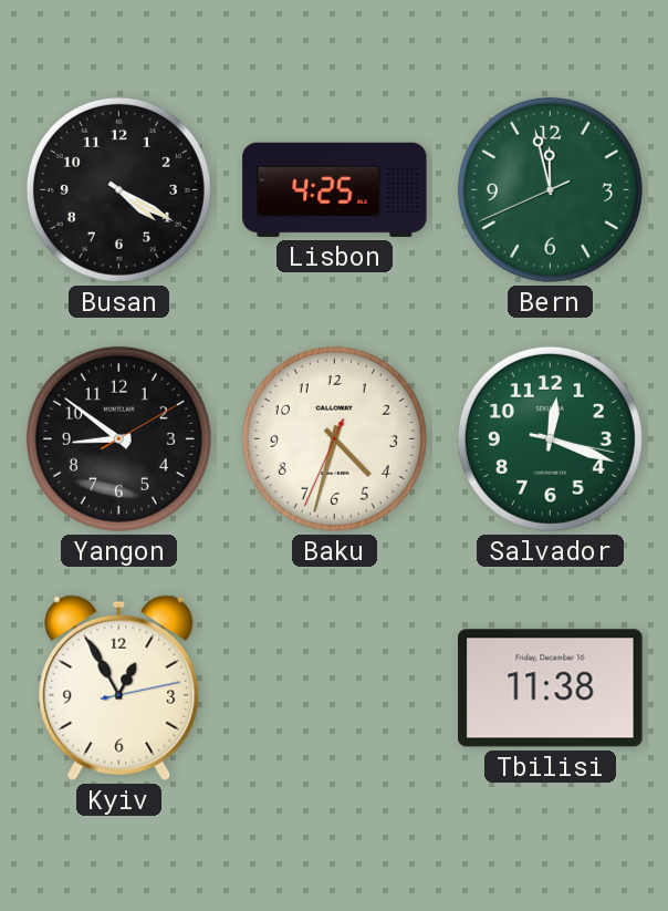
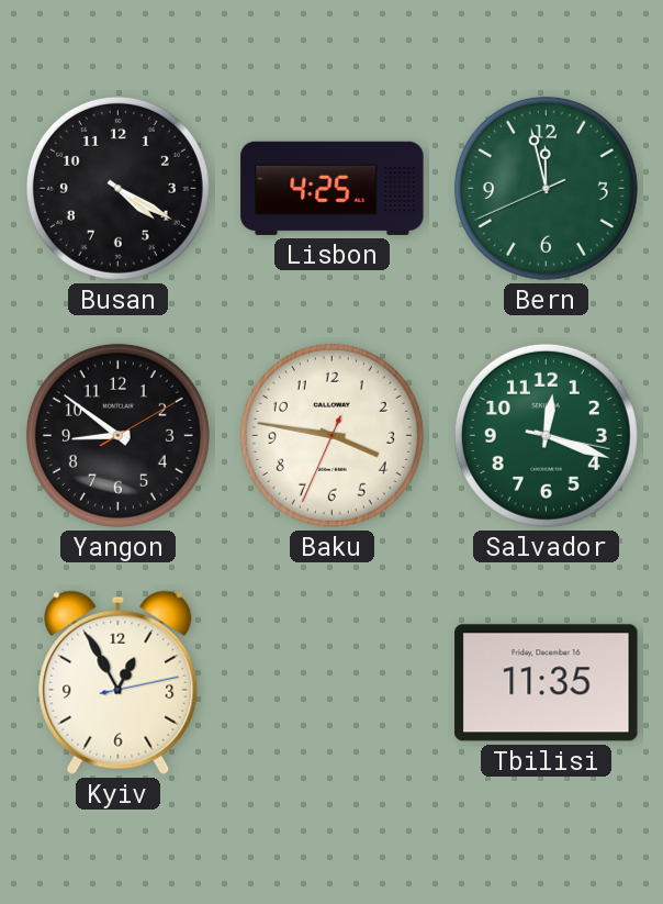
Baku: 4:32 -> 3:46
Tbilisi: 11:38 -> 11:35
